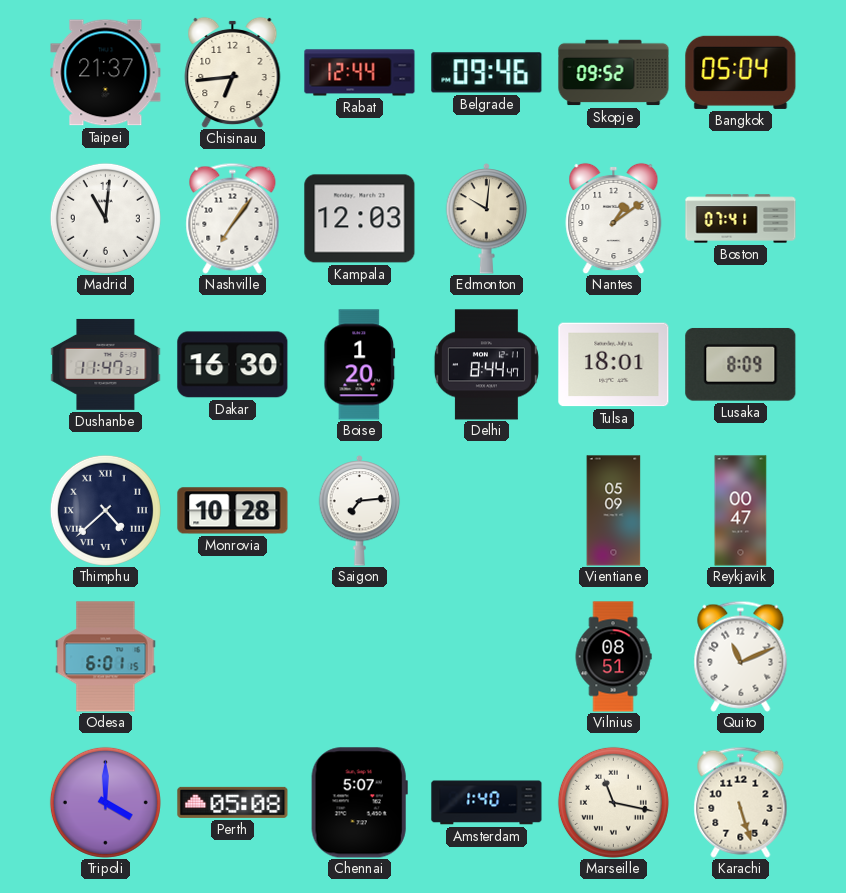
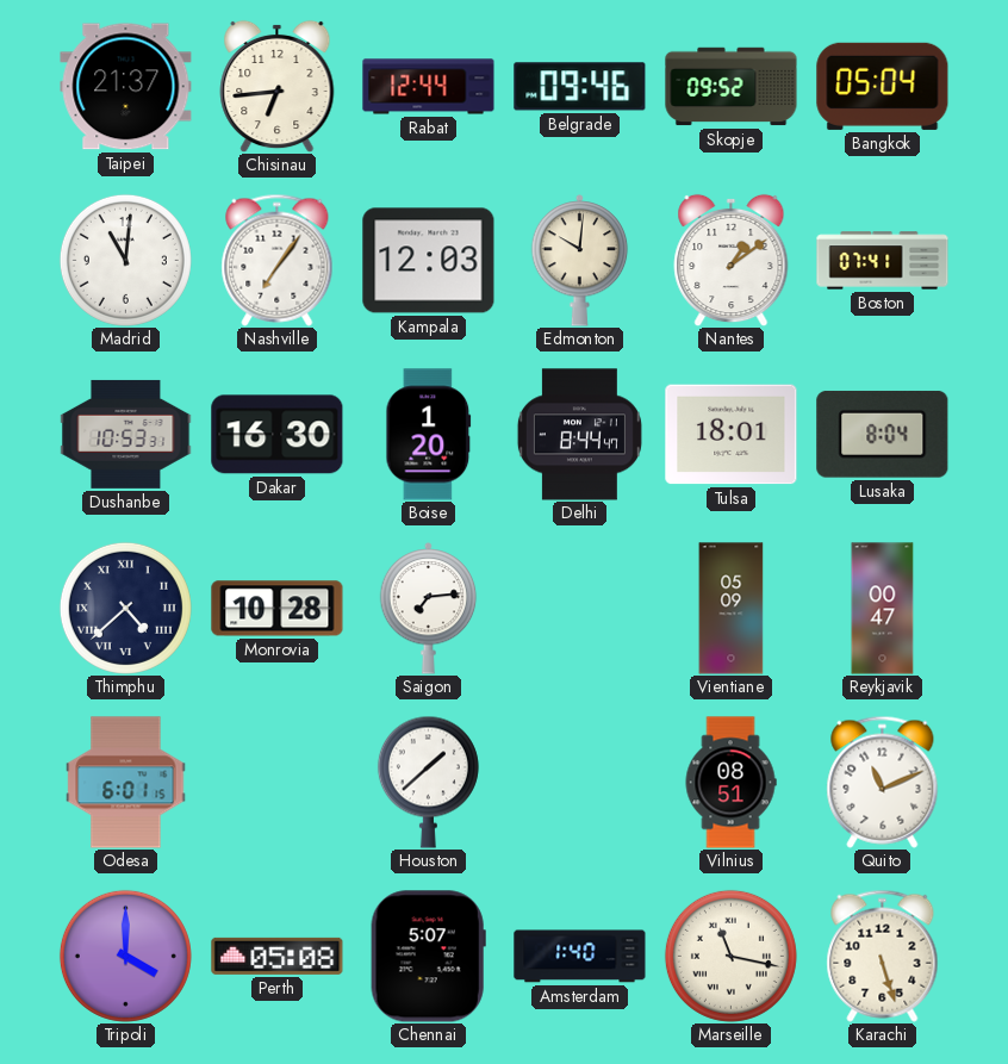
Dushanbe: 11:47 -> 10:53
Lusaka: 8:09 -> 8:04
Houston: none -> 1:38
